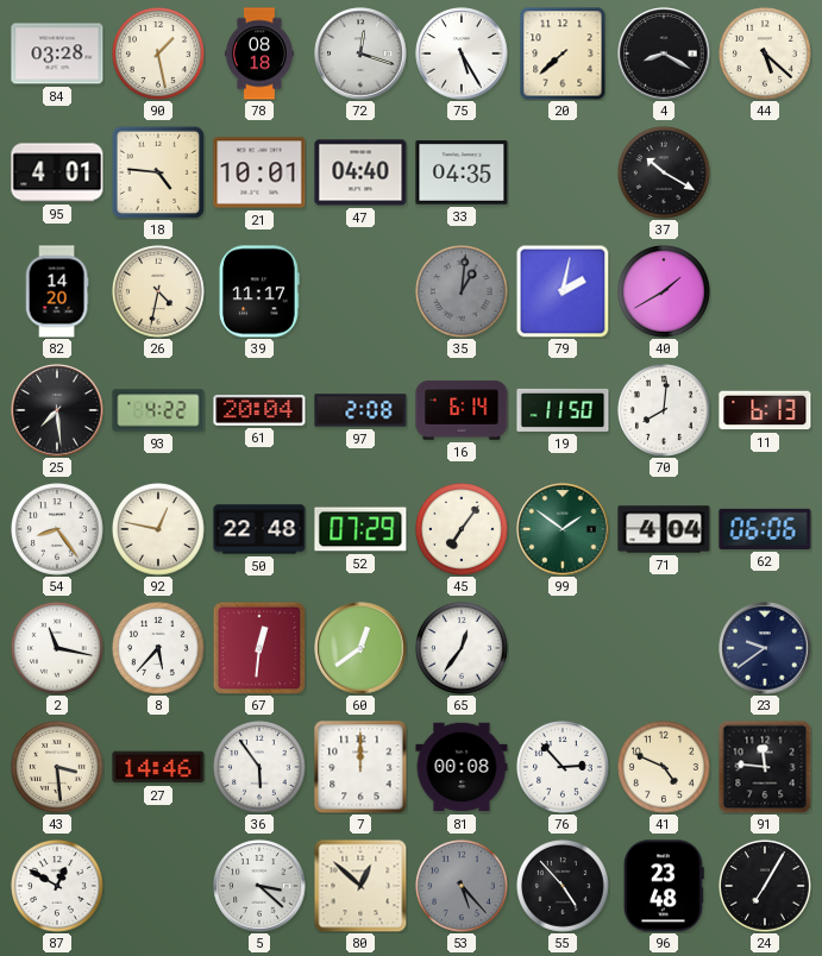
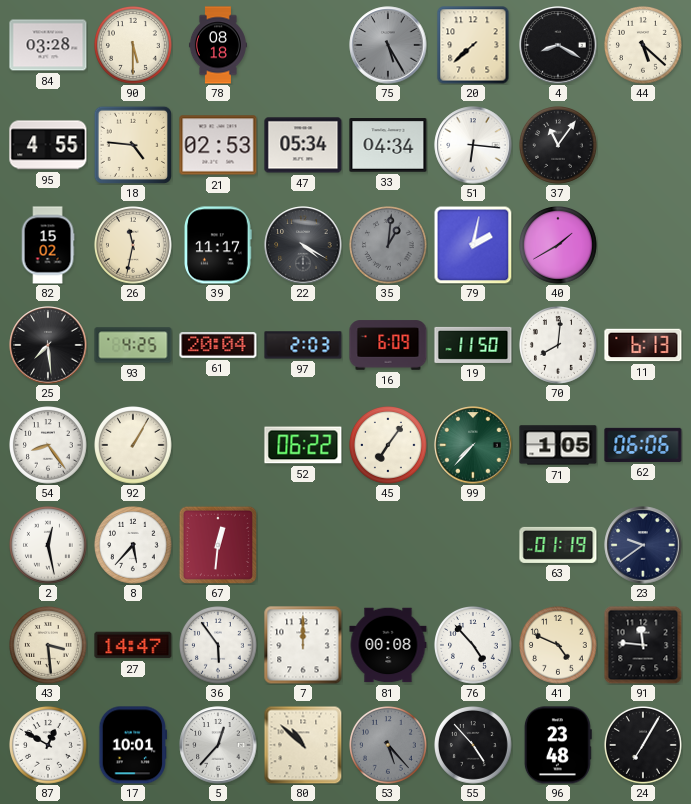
90: 1:28 -> 5:30
72: 12:18 -> none
75 dial: white -> grey
95: 4:01 -> 4:55
21: 10:01 -> 02:53
47: 04:40 -> 05:34
33: 04:35 -> 04:34
51: none -> 6:16
37: 10:20 -> 11:06
82: 14:20 -> 15:02
26: 4:32 -> 11:32
22: none -> 4:20
93: 4:22 -> 4:25
97: 2:08 -> 2:03
16: 6:14 -> 6:09
92: 12:47 -> 1:05
50: 22:48 -> none
52: 07:29 -> 06:22
99: 1:51 -> 7:37
71: 4:04 -> 1:05
2: 11:17 -> 12:28
60: 12:39 -> none
65: 12:36 -> none
63: none -> 01:19
27: 14:46 -> 14:47
76: 2:53 -> 4:53
17: none -> 10:01
5: 3:22 -> 12:37
80: 12:52 -> 10:52
